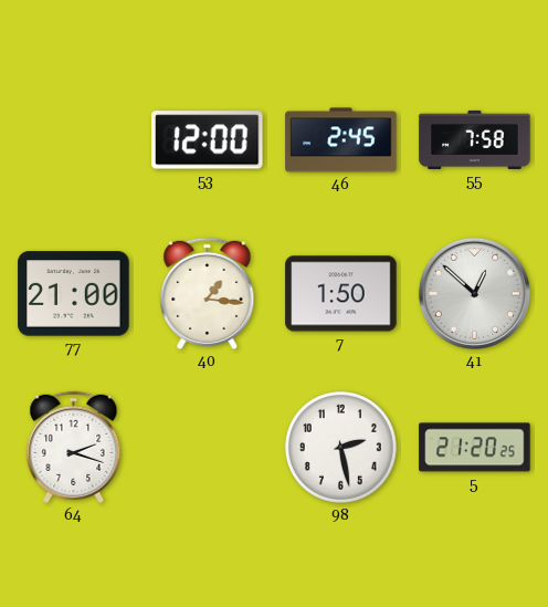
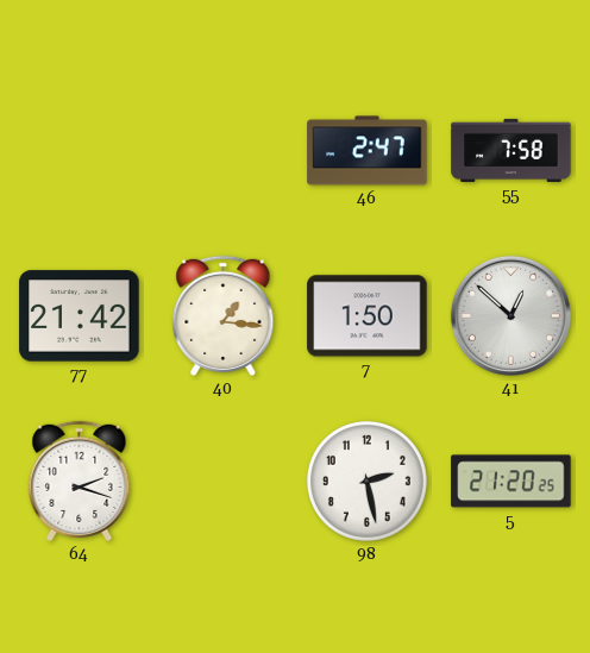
53: 12:00 -> none
46: 2:45 -> 2:47
77: 21:00 -> 21:42
